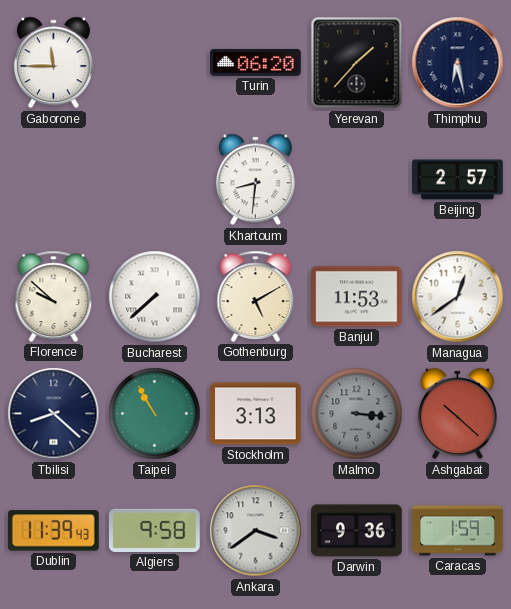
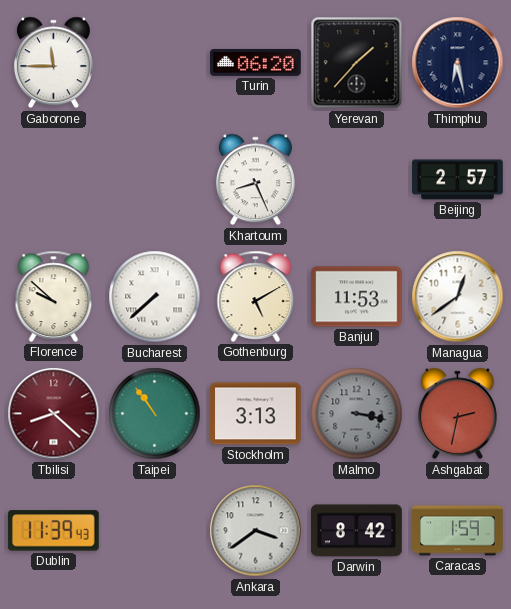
Khartoum: 8:31 -> 8:26
Tbilisi dial: navy -> burgundy
Taipei: 10:55 -> 10:54
Malmo: 3:16 -> 3:17
Ashgabat: 10:22 -> 2:32
Algiers: 9:58 -> none
Darwin: 9:36 -> 8:42
